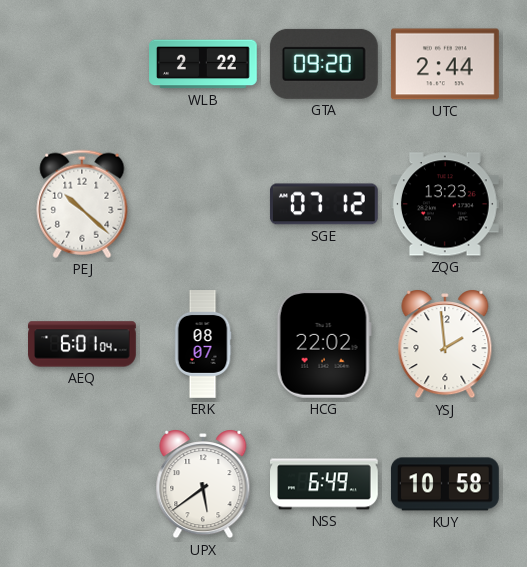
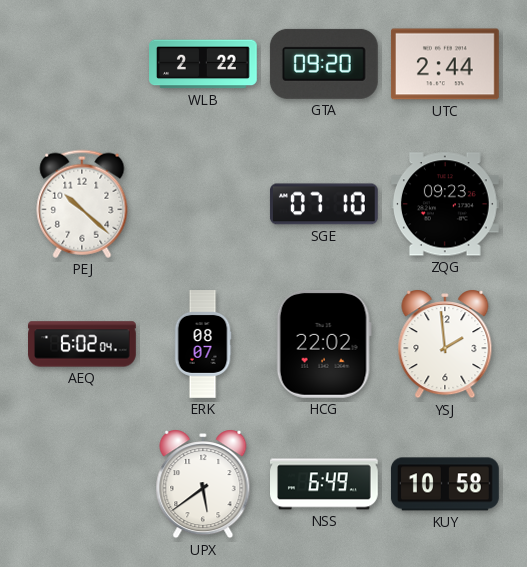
SGE: 07:12 -> 07:10
ZQG: 13:23 -> 09:23
AEQ: 6:01 -> 6:02
